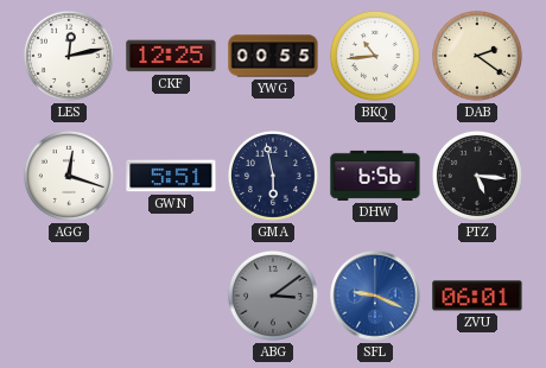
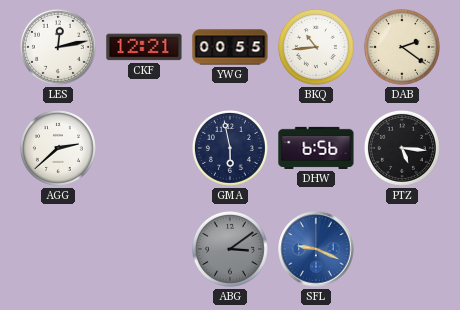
CKF: 12:25 -> 12:21
AGG: 12:18 -> 2:38
GWN: 5:51 -> none
ZVU: 06:01 -> none
